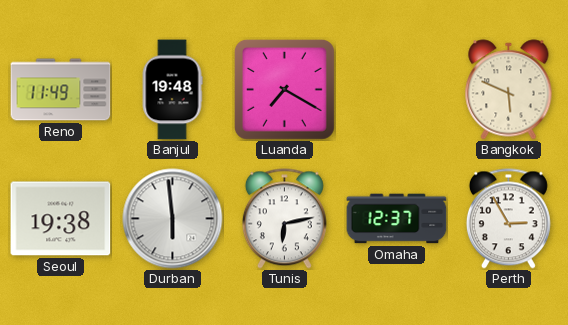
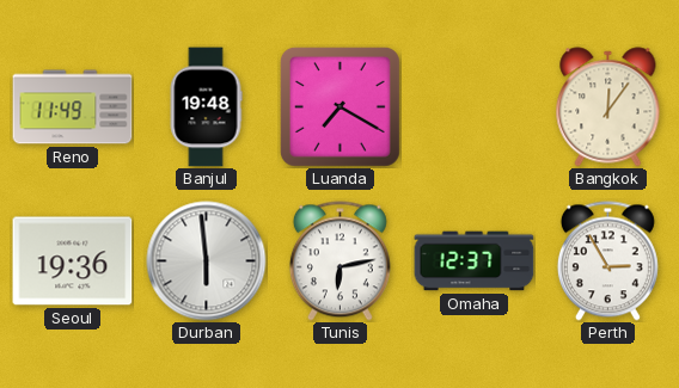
Bangkok: 5:49 -> 12:06
Seoul: 19:38 -> 19:36
